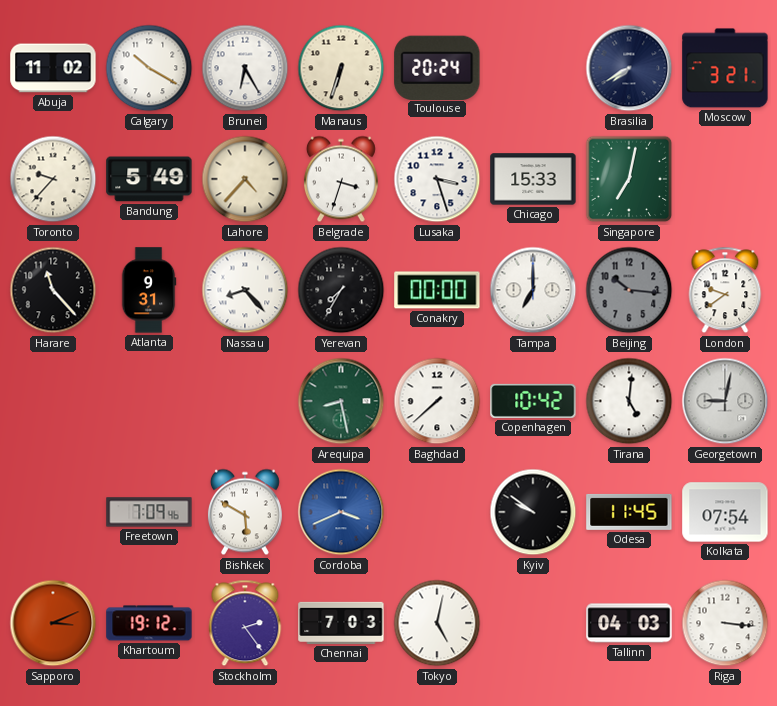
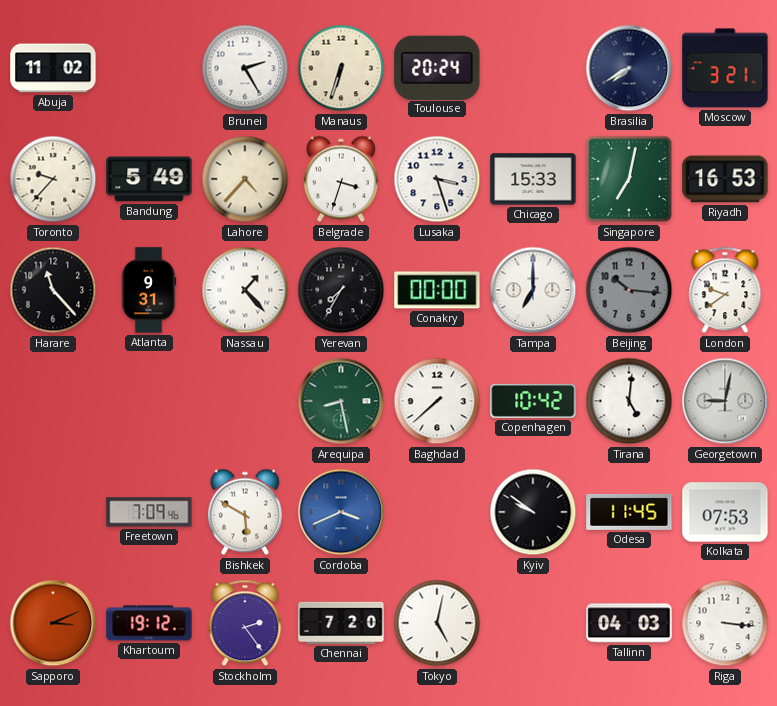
Calgary: 10:20 -> none
Brunei: 6:25 -> 2:25
Riyadh: none -> 16:53
Nassau: 8:23 -> 1:23
Kolkata: 07:54 -> 07:53
Chennai: 7:03 -> 7:20
